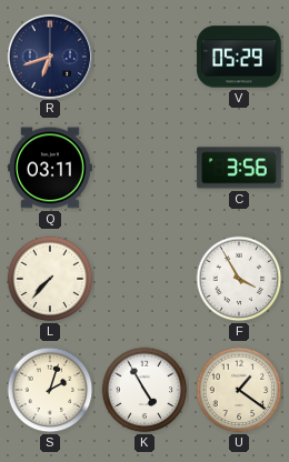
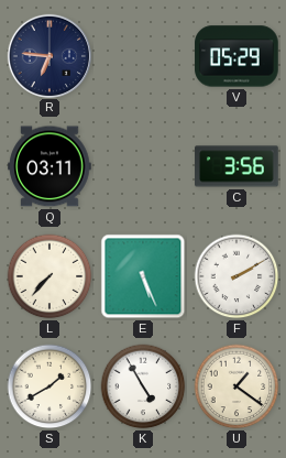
R: 6:42 -> 6:46
E: none -> 5:26
F: 3:55 -> 2:10
S: 2:03 -> 1:40
